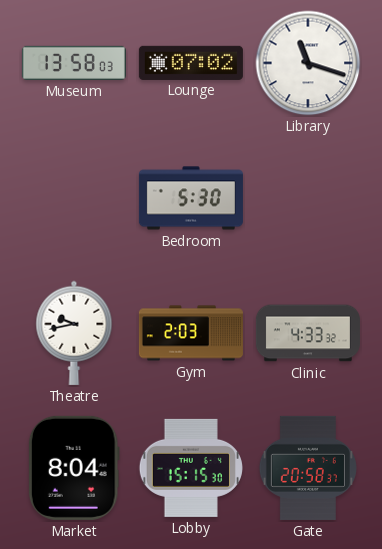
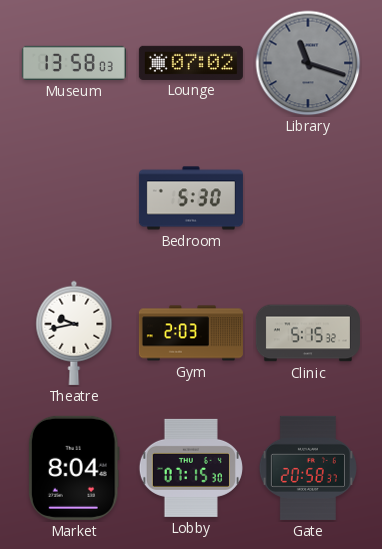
Library dial: white -> grey
Clinic: 4:33 -> 5:15
Lobby: 15:15 -> 07:15
